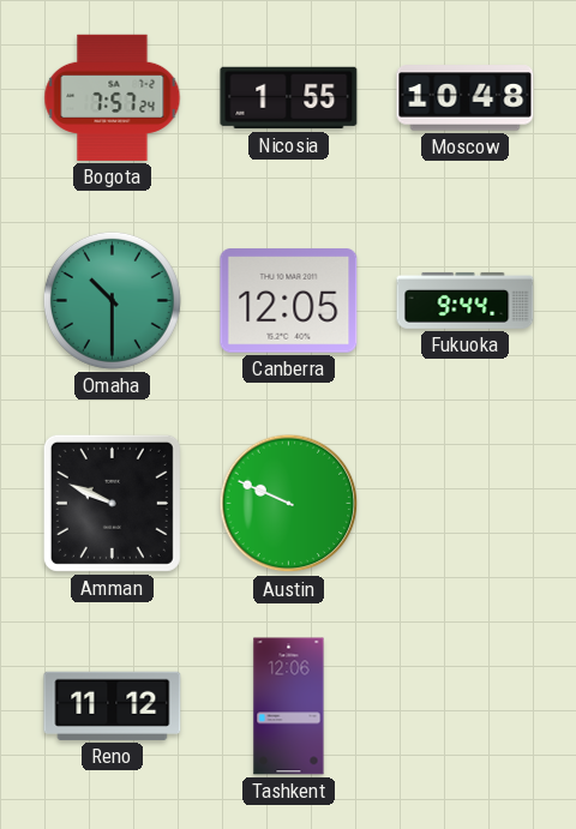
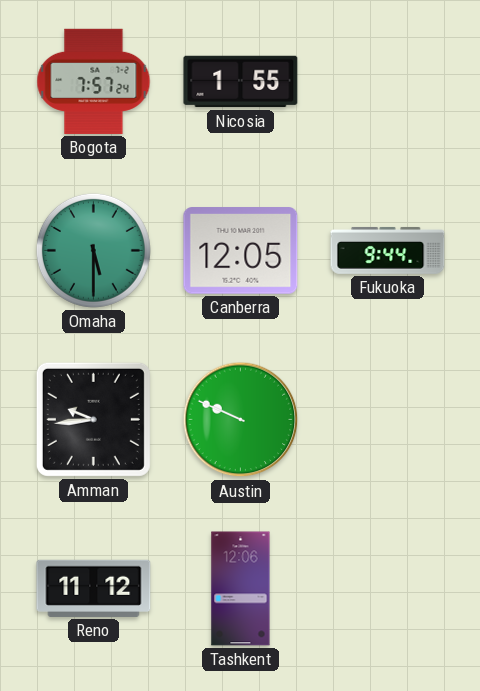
Moscow: 10:48 -> none
Omaha: 10:30 -> 5:30
Amman: 9:49 -> 9:44
